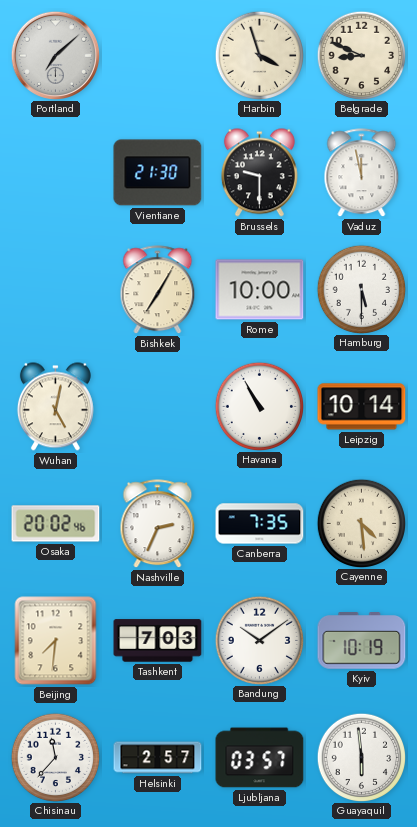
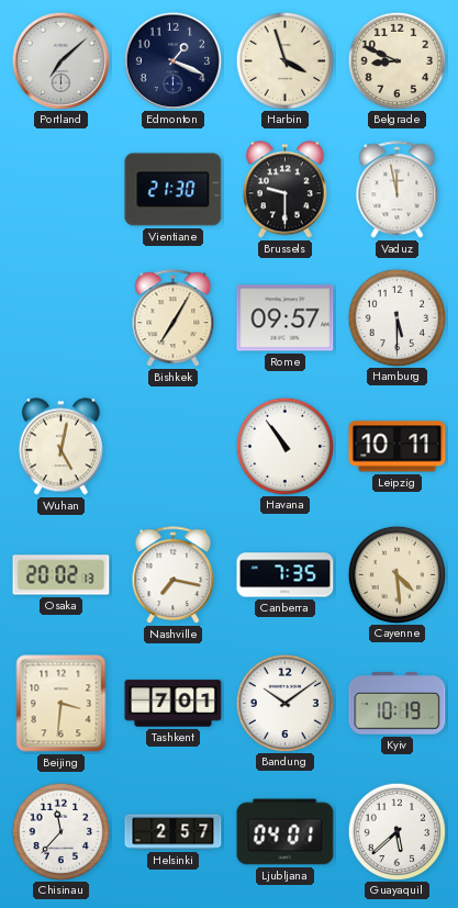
Edmonton: none -> 1:19
Rome: 10:00 -> 09:57
Havana: 10:55 -> 10:54
Leipzig: 10:14 -> 10:11
Osaka: 20:02:46 -> 20:02:13
Nashville: 2:34 -> 7:17
Beijing: 7:31 -> 3:31
Tashkent: 7:03 -> 7:01
Ljubljana: 03:57 -> 04:01
Guayaquil: 5:59 -> 5:38
